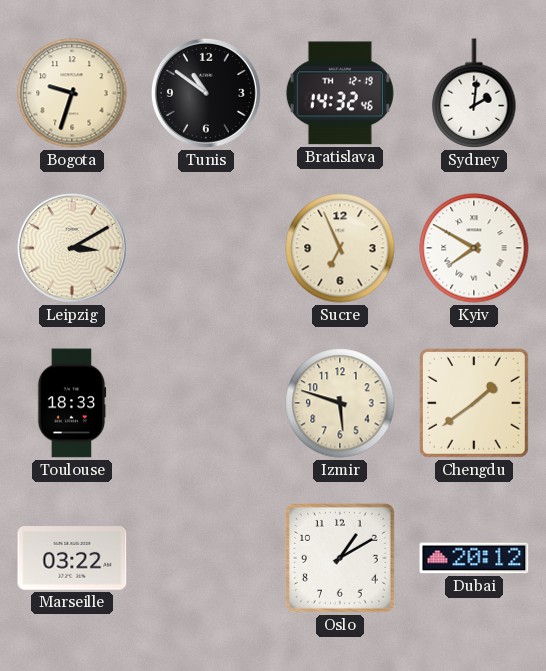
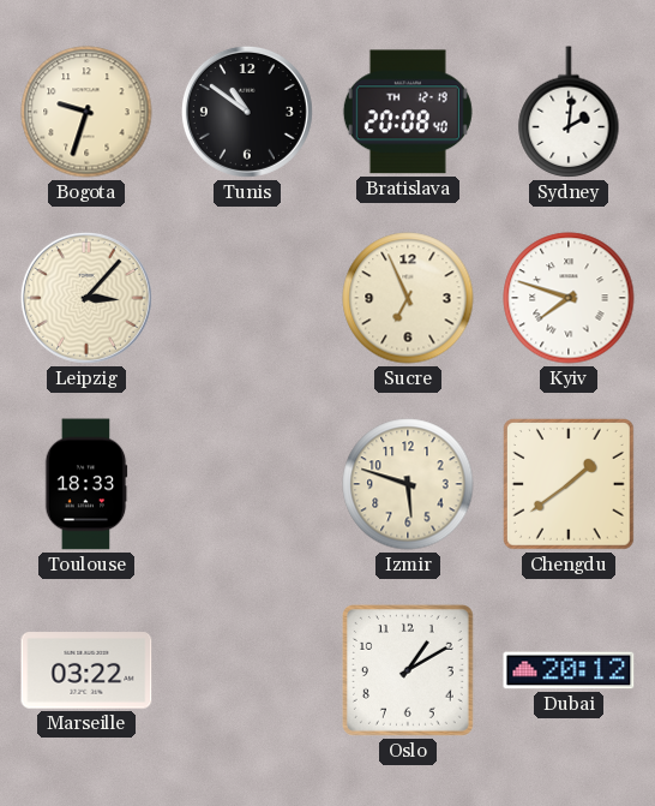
Bratislava: 14:32 -> 20:08
Leipzig: 3:10 -> 3:07
Kyiv: 7:50 -> 7:48
